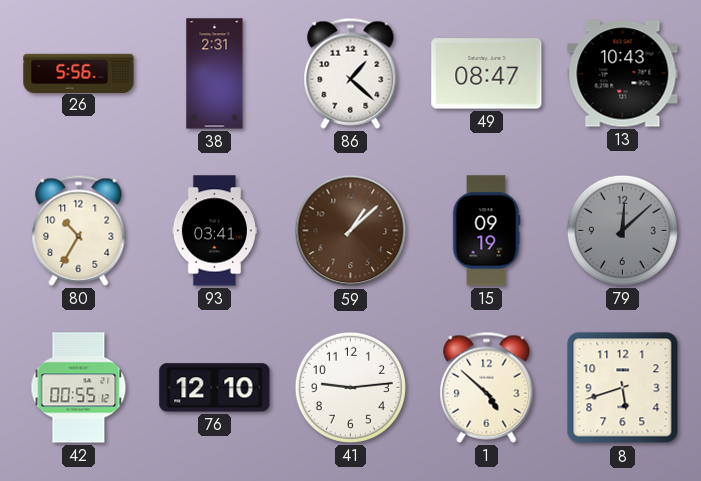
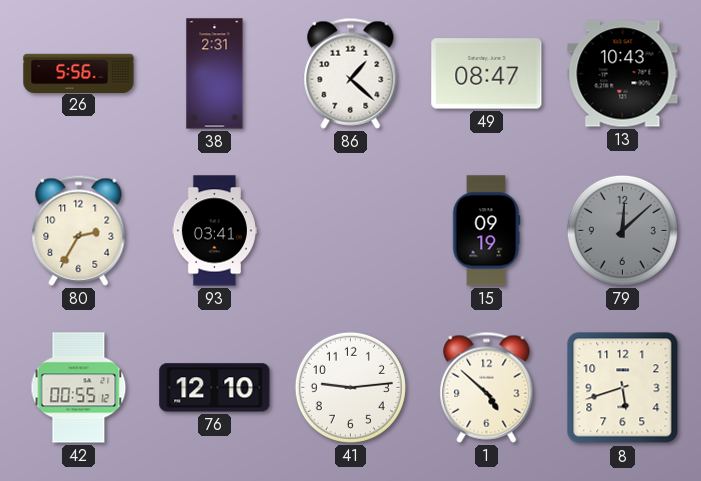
80: 10:35 -> 2:35
59: 1:08 -> none
